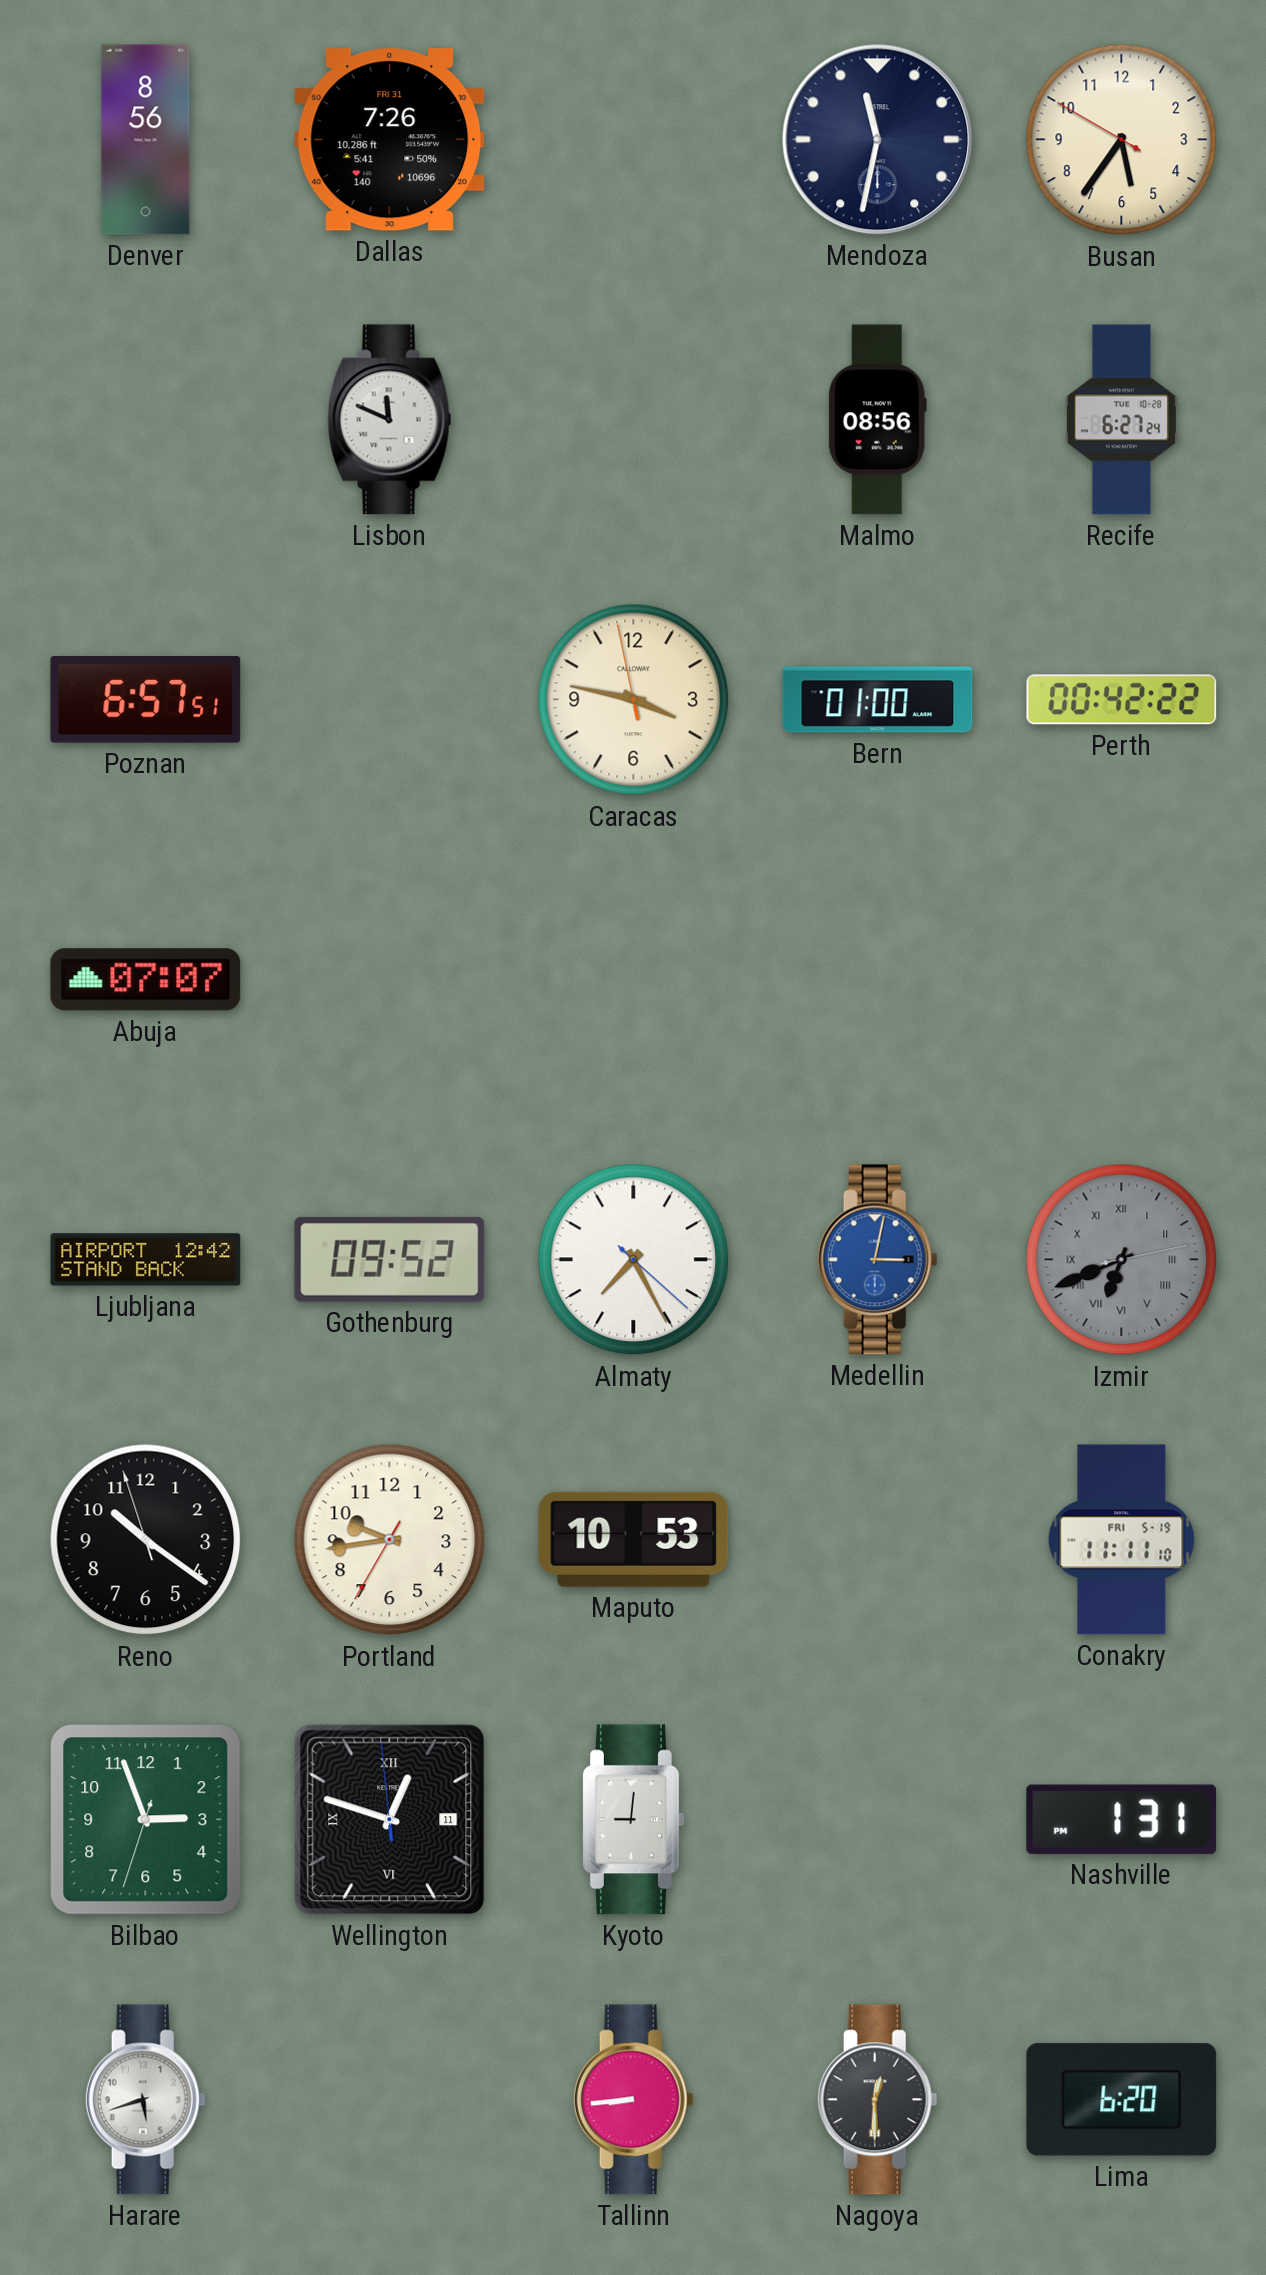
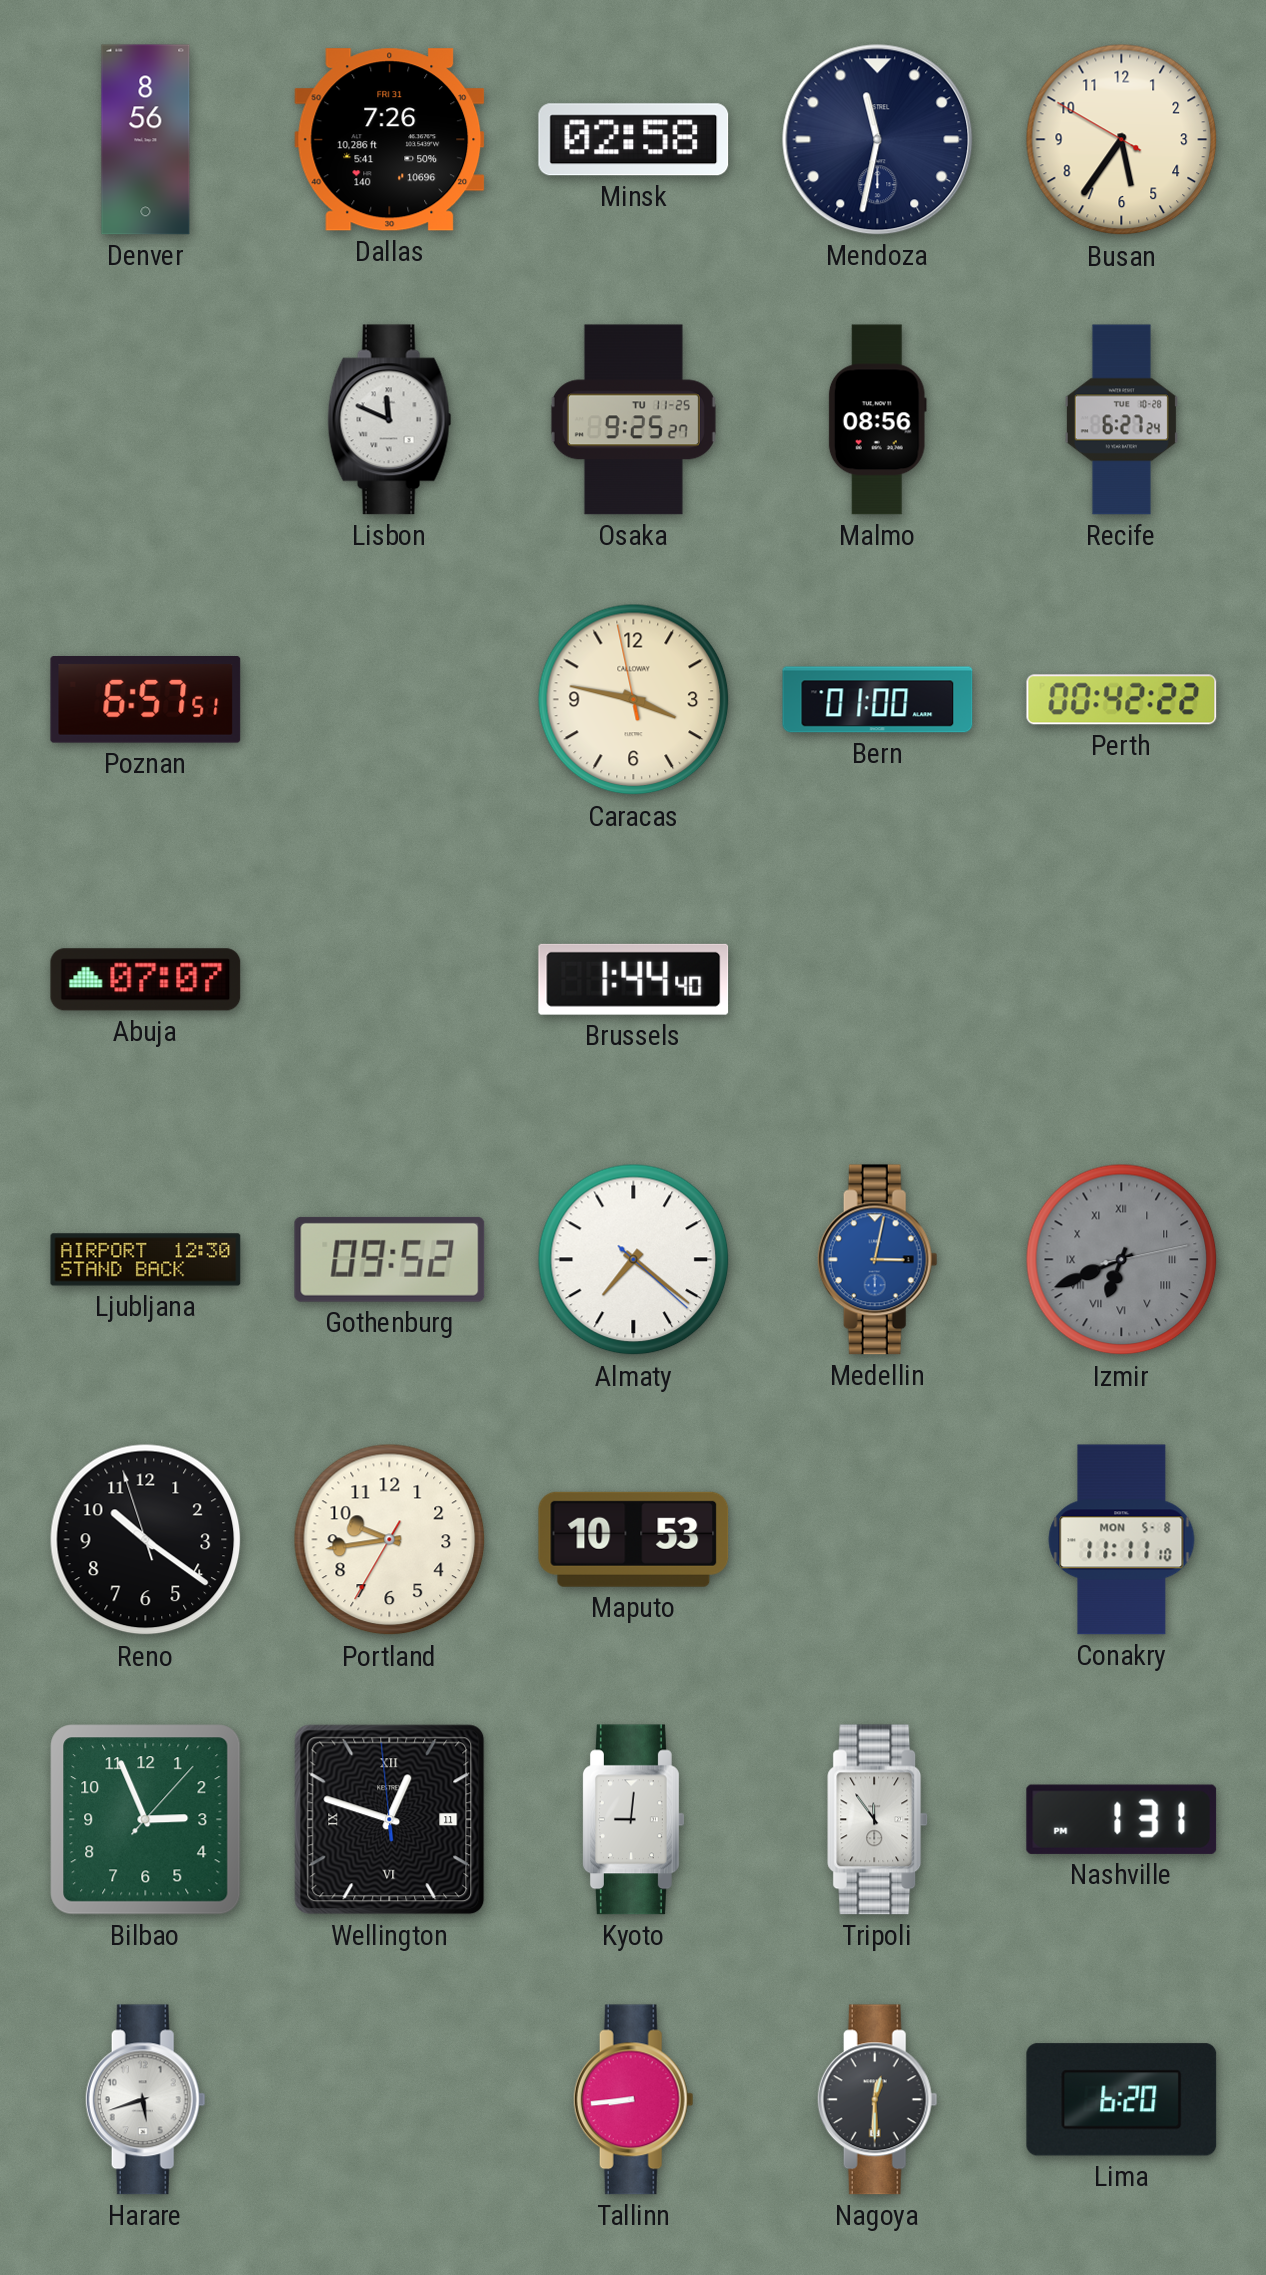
Minsk: none -> 02:58
Osaka: none -> 9:25
Brussels: none -> 1:44
Ljubljana: 12:42 -> 12:30
Almaty: 7:25 -> 7:21
Conakry date: FRI 5-19 -> MON 5-8
Bilbao: 2:56:33 -> 2:56:07
Tripoli: none -> 11:54
